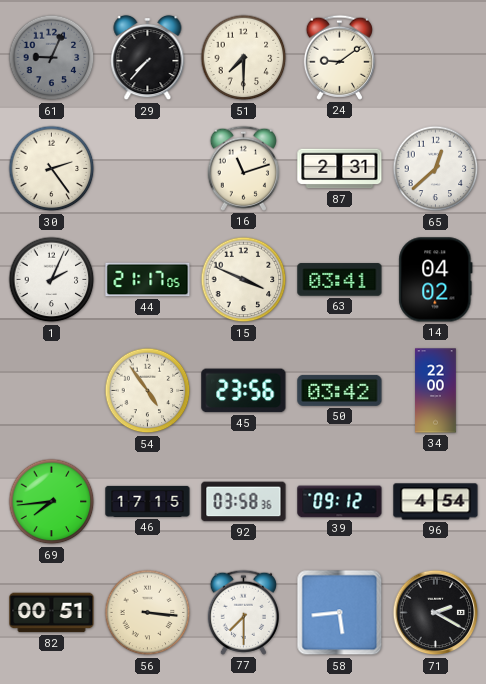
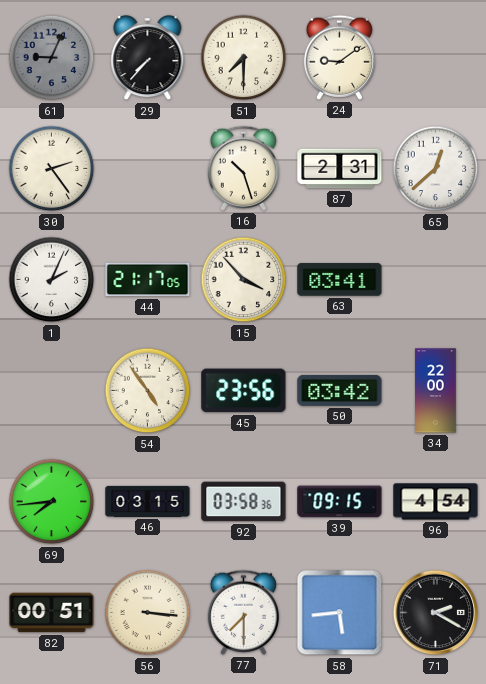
16: 11:12 -> 10:27
15: 3:49 -> 3:53
14: 04:02 -> none
46: 17:15 -> 03:15
39: 09:12 -> 09:15
